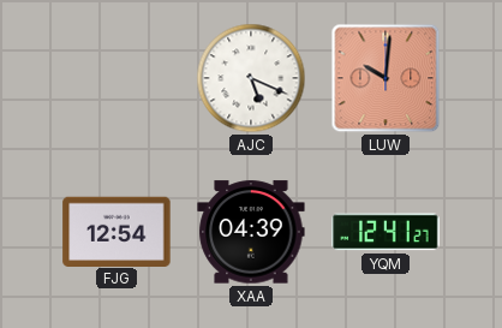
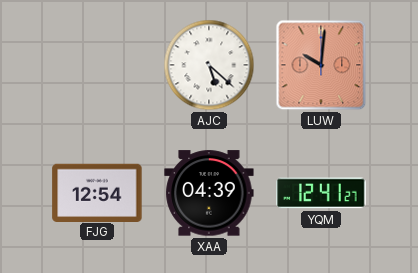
AJC: 5:19 -> 5:22
